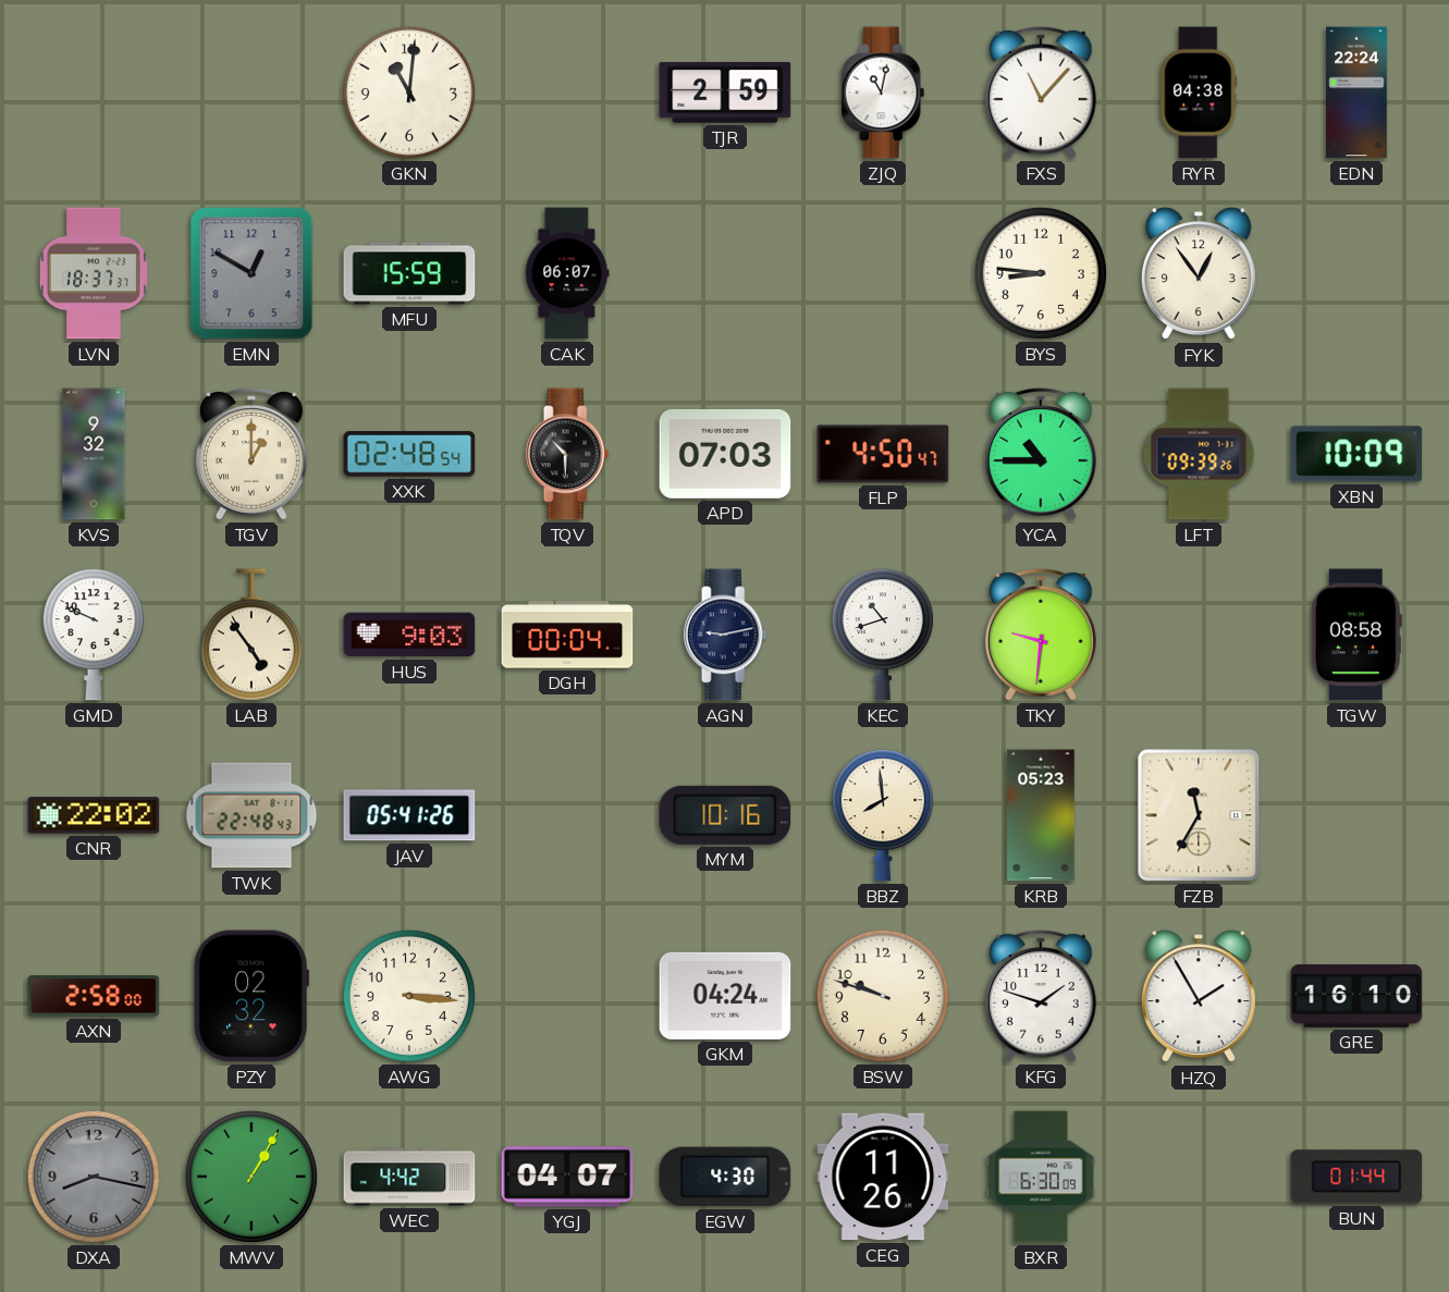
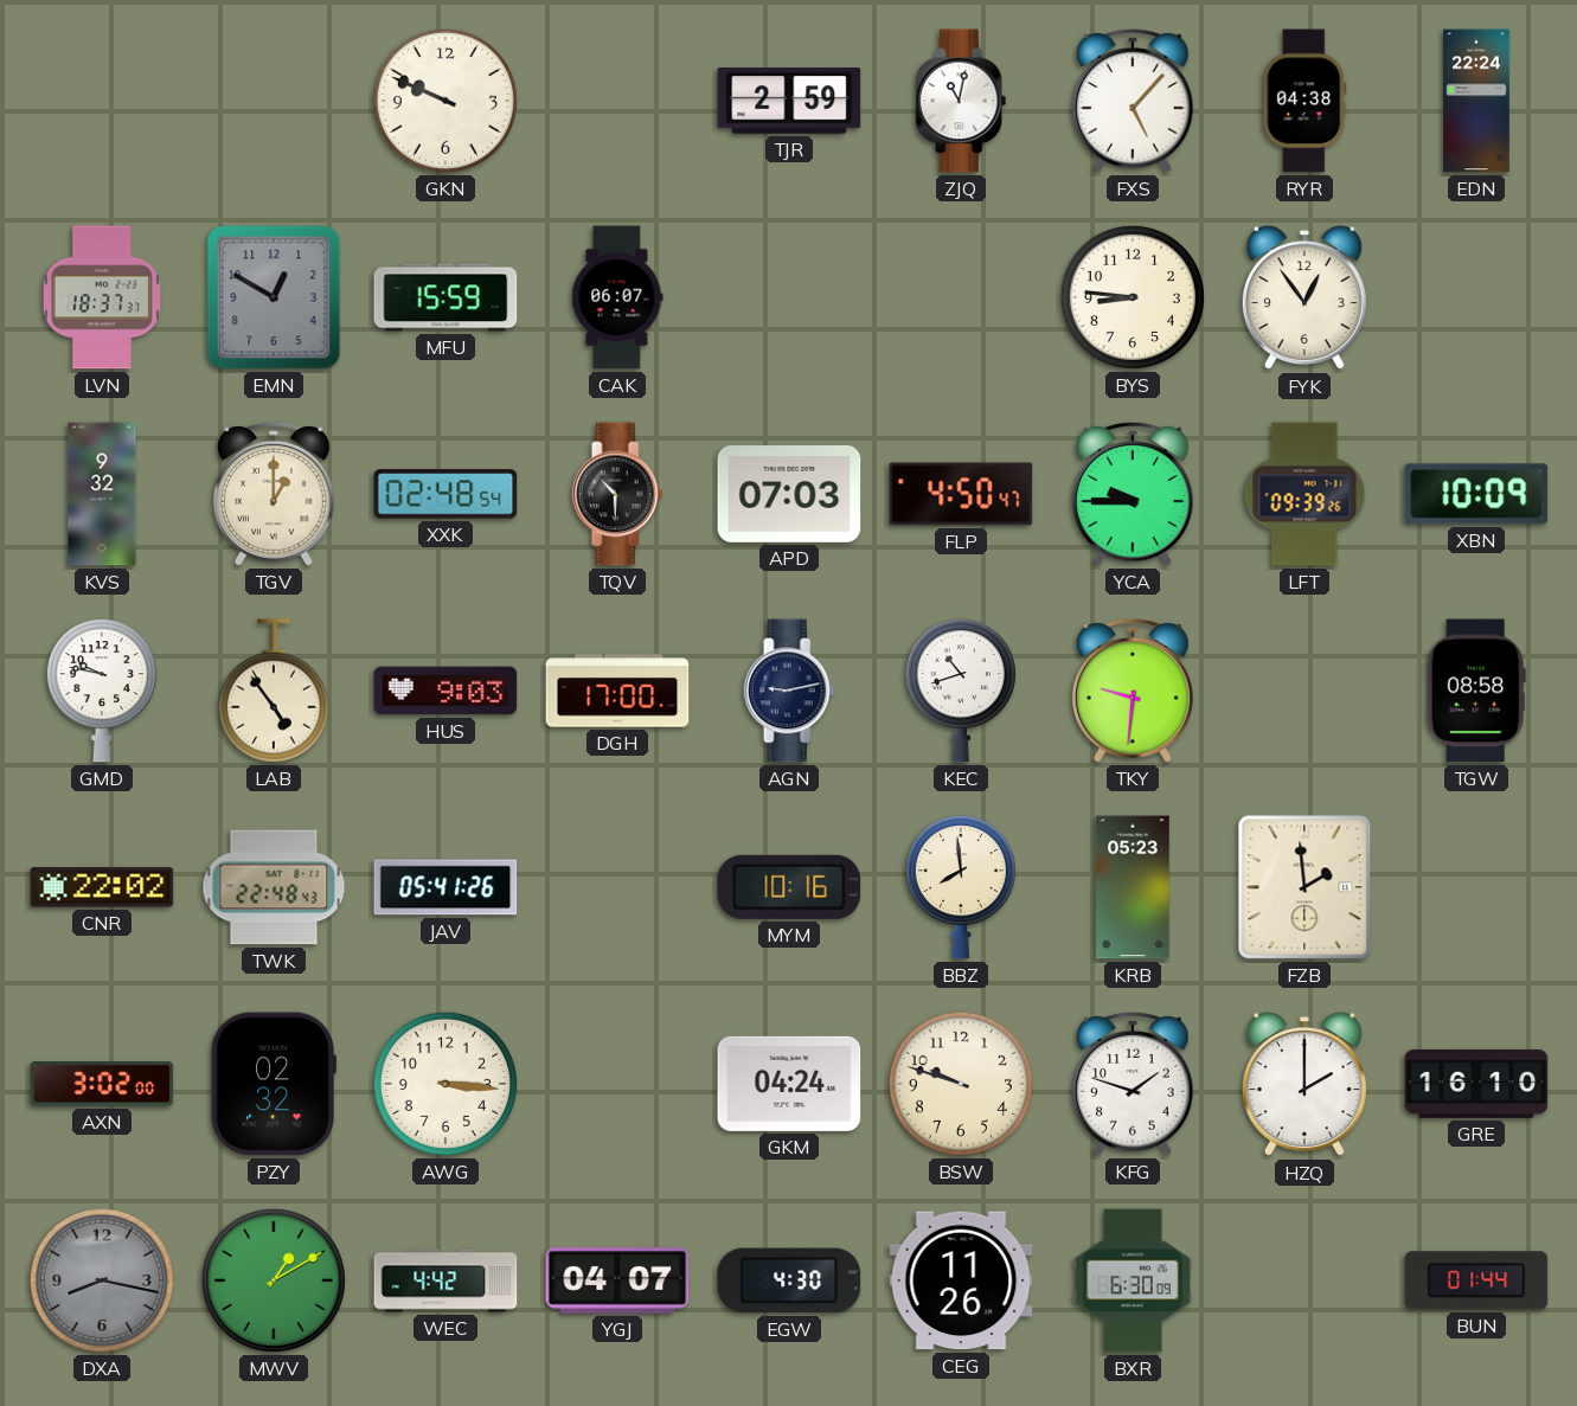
GKN: 11:01 -> 9:49
FXS: 11:07 -> 5:07
YCA: 10:45 -> 9:45
GMD: 9:49 -> 9:47
DGH: 00:04 -> 17:00
FZB: 11:35 -> 1:59
AXN: 2:58 -> 3:02
HZQ: 1:55 -> 2:00
MWV: 1:05 -> 1:10
